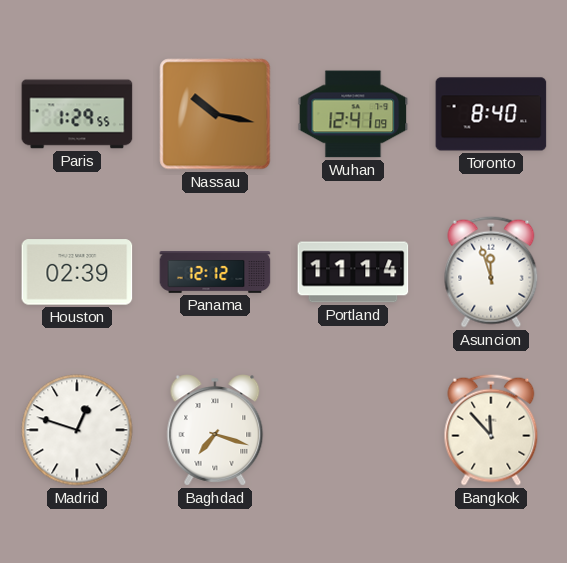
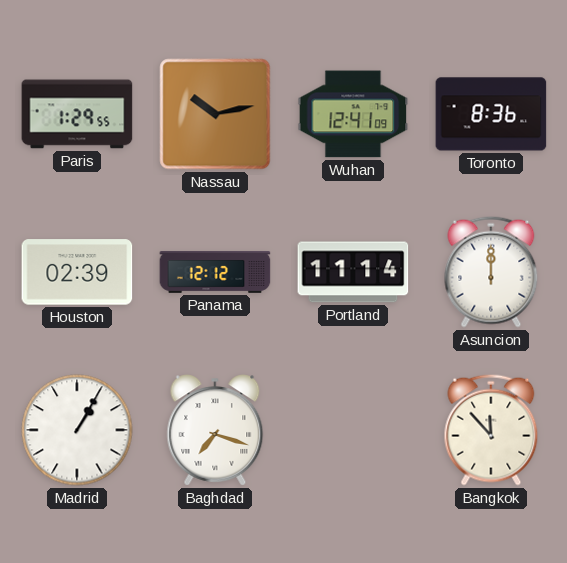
Nassau: 10:17 -> 10:13
Toronto: 8:40 -> 8:36
Asuncion: 11:57 -> 12:00
Madrid: 12:48 -> 1:05
